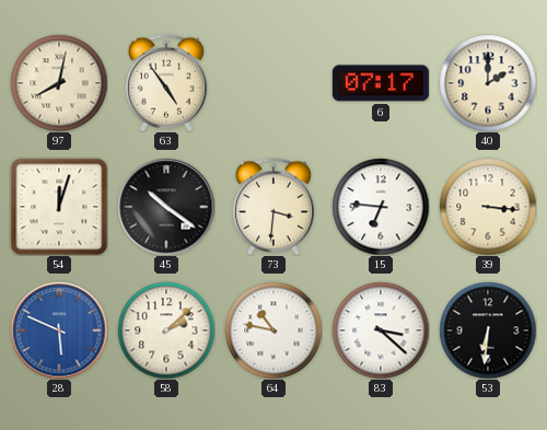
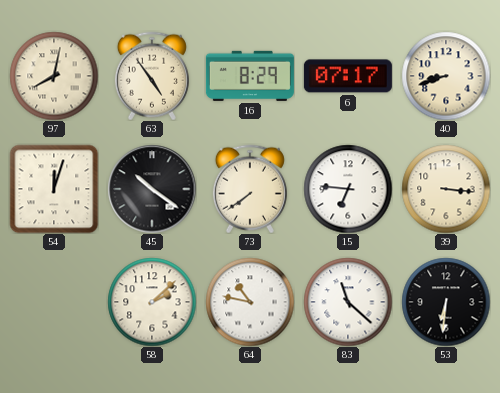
16: none -> 8:29
40: 2:00 -> 8:42
73: 3:31 -> 7:39
28: 5:49 -> none
83: 3:22 -> 11:22
